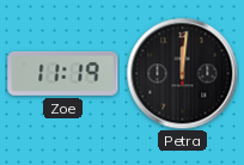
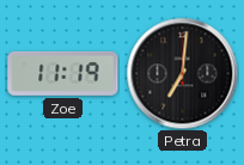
Petra: 12:01 -> 7:01
